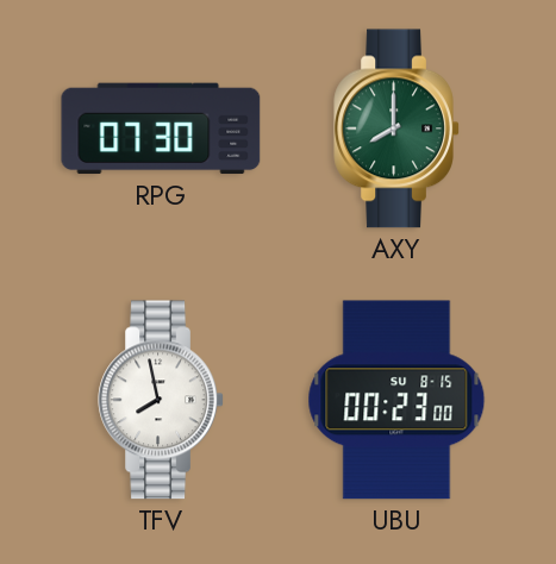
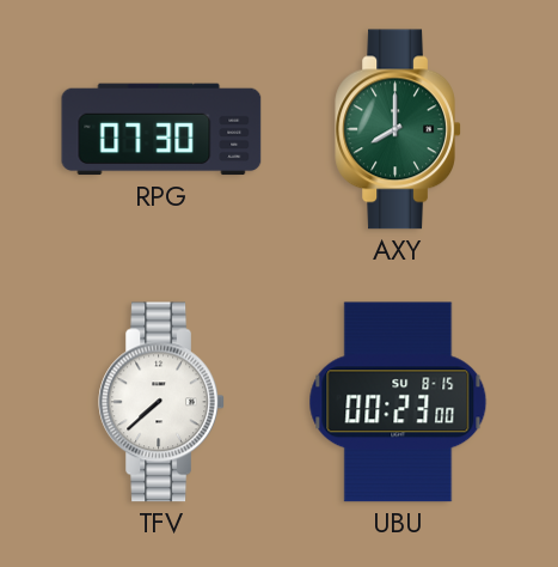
TFV: 7:58 -> 7:38
